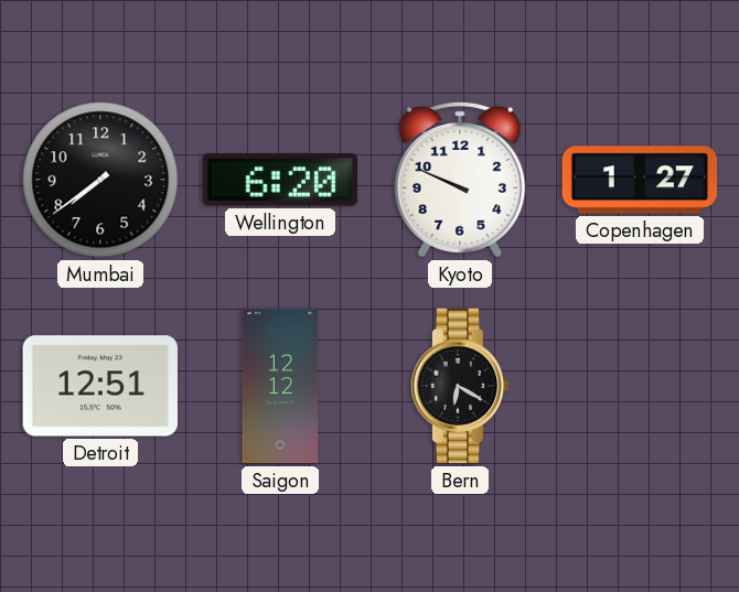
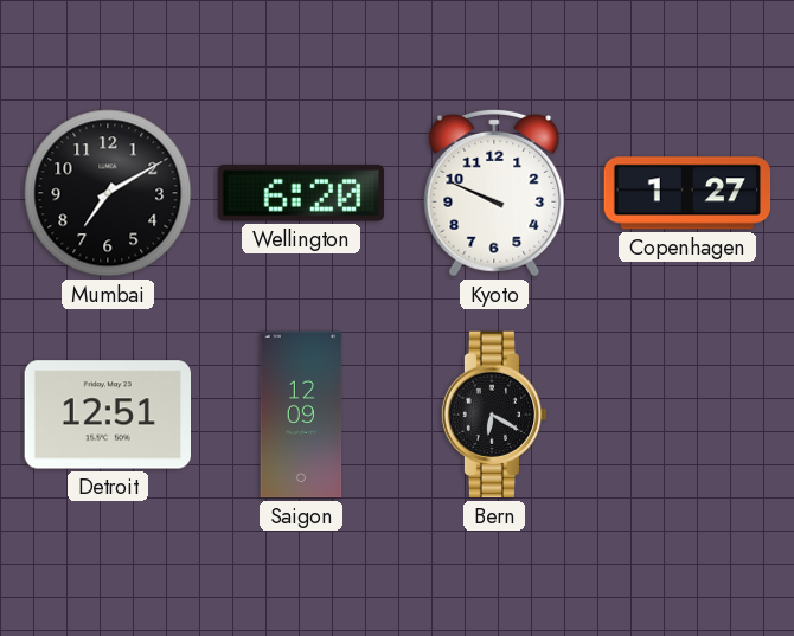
Mumbai: 7:39 -> 7:10
Saigon: 12:12 -> 12:09
